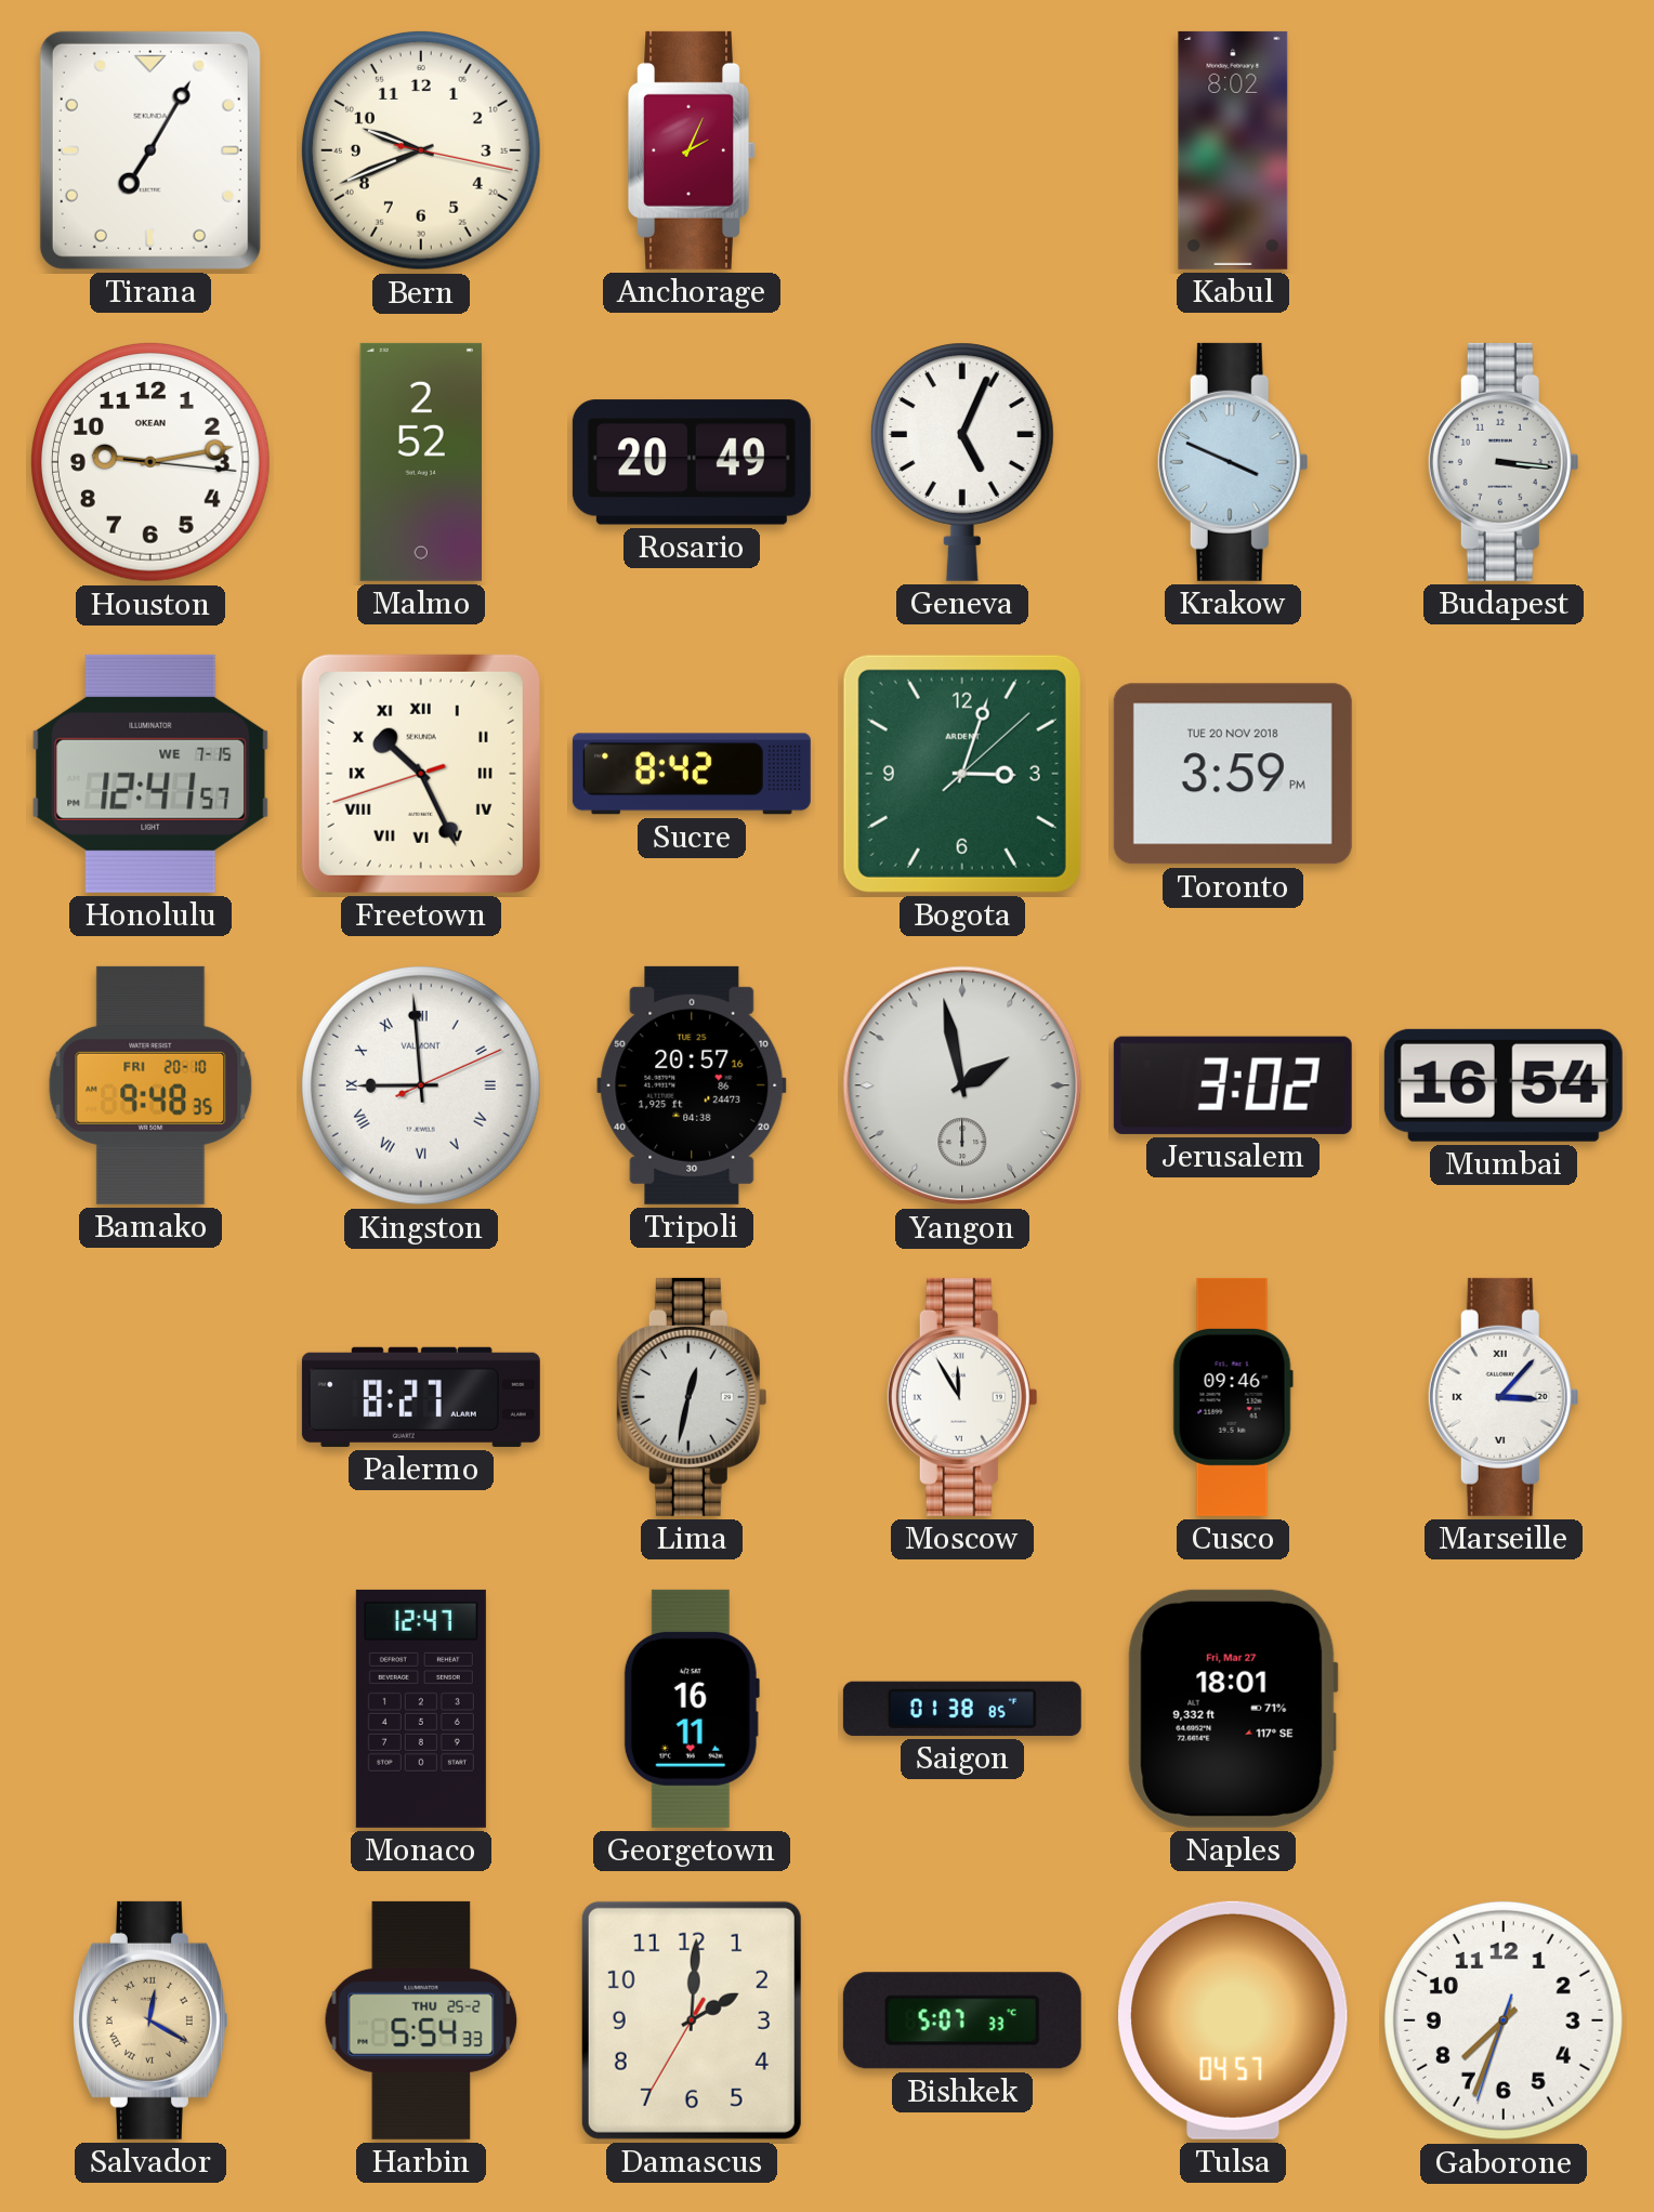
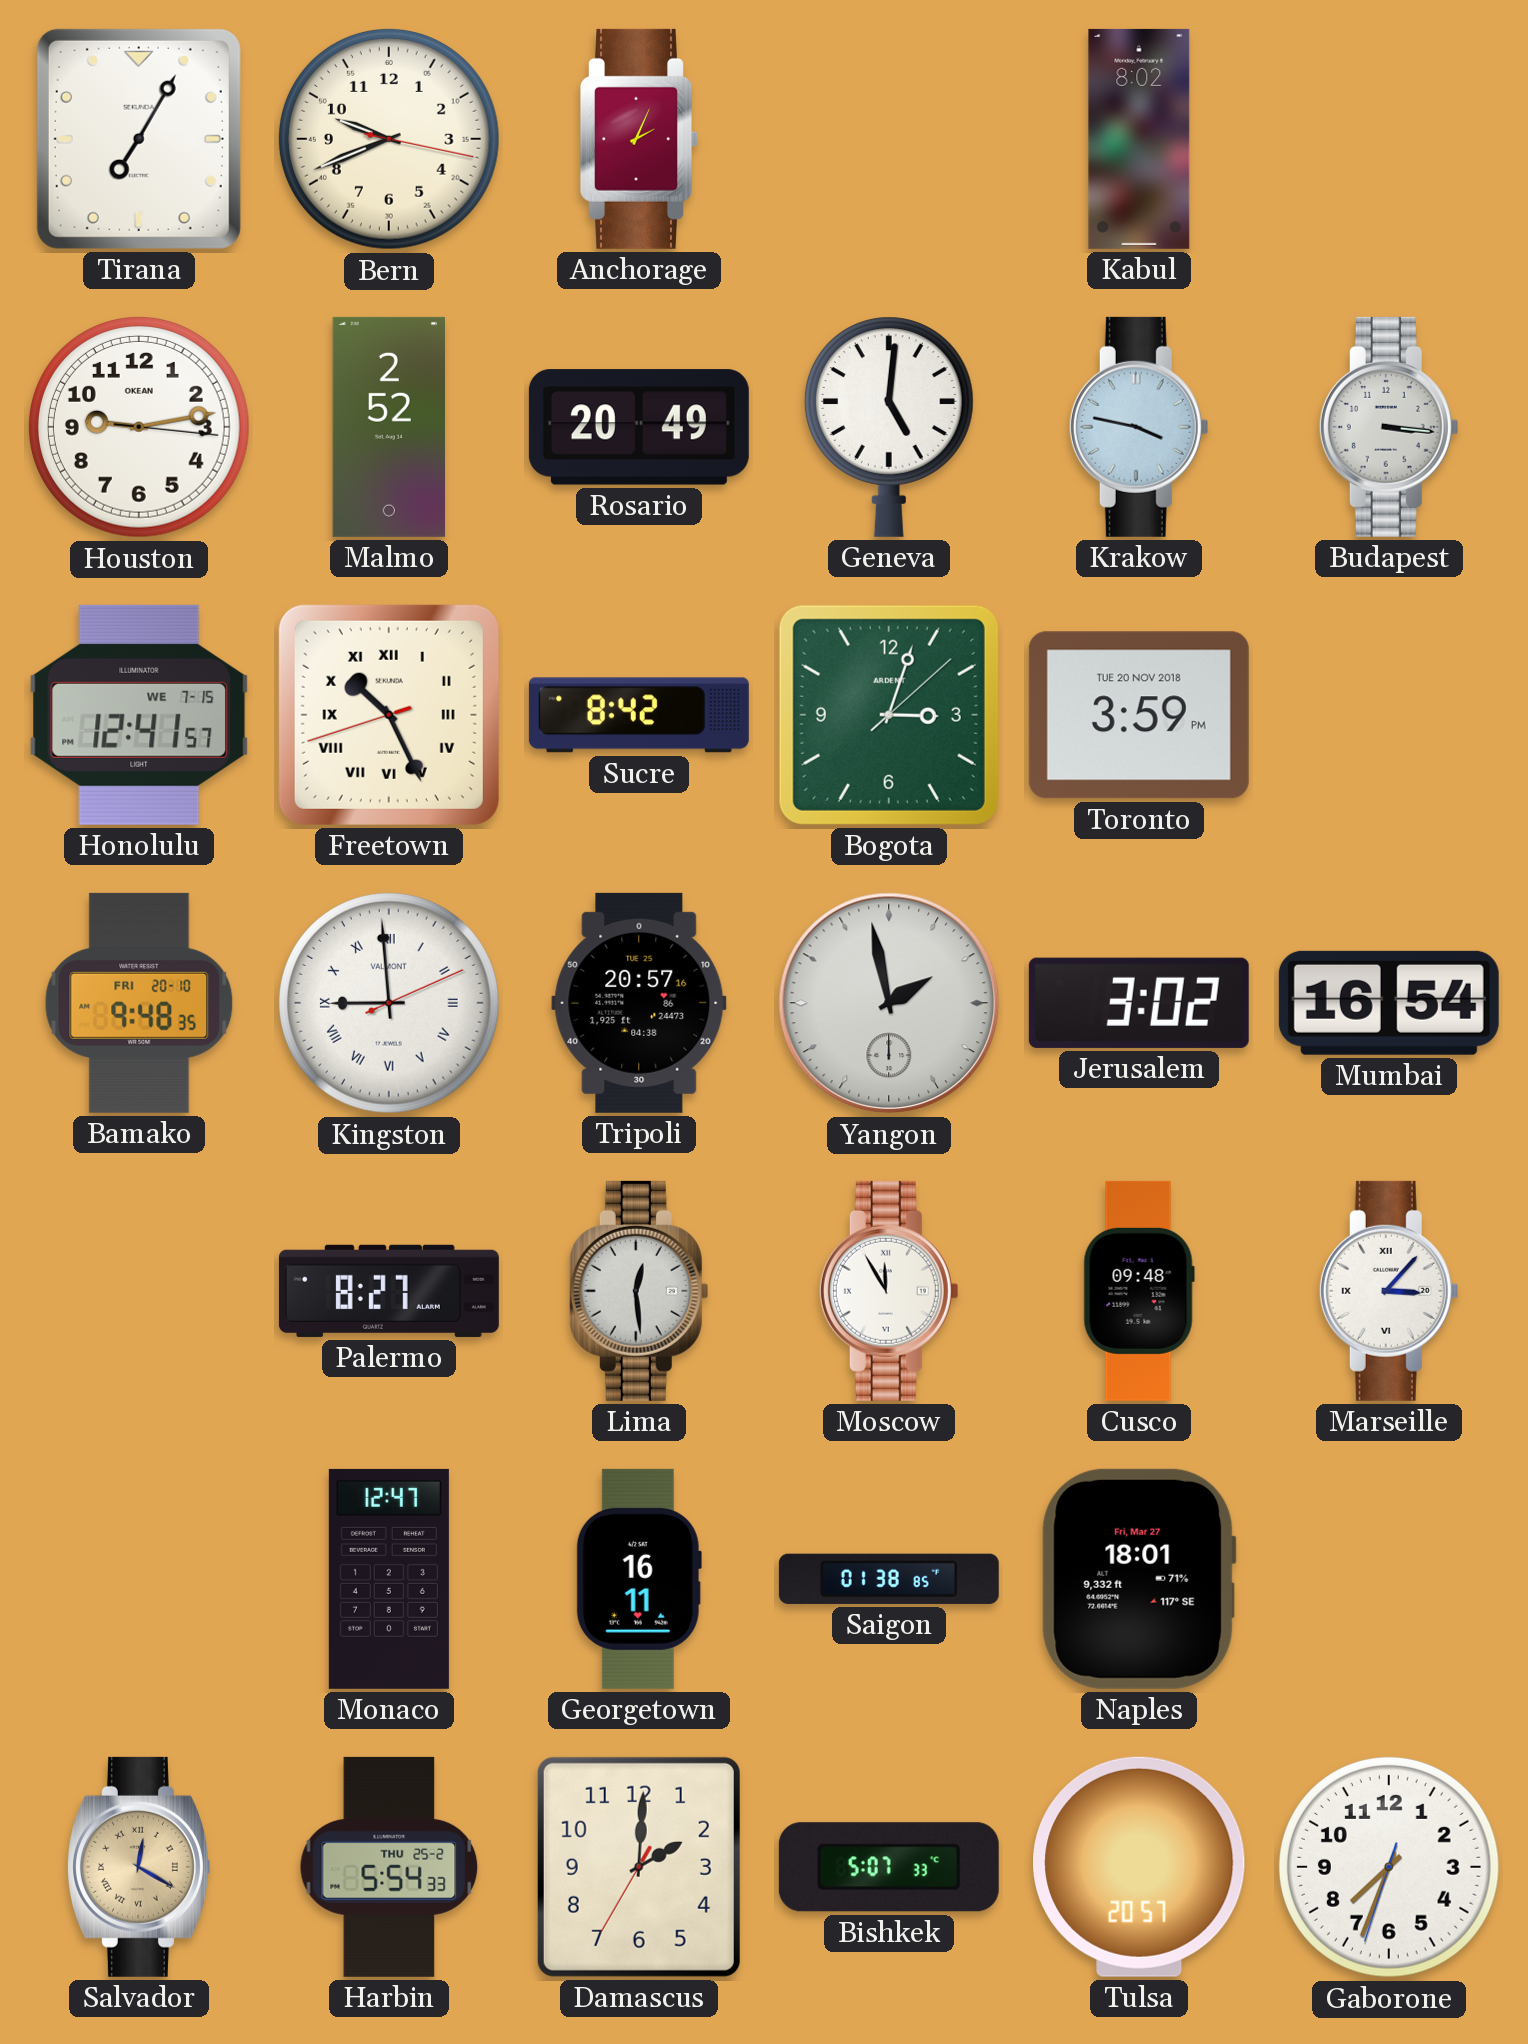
Geneva: 5:04 -> 5:01
Krakow: 3:49 -> 3:47
Lima: 12:32 -> 12:29
Cusco: 09:46 -> 09:48
Tulsa: 04:57 -> 20:57
